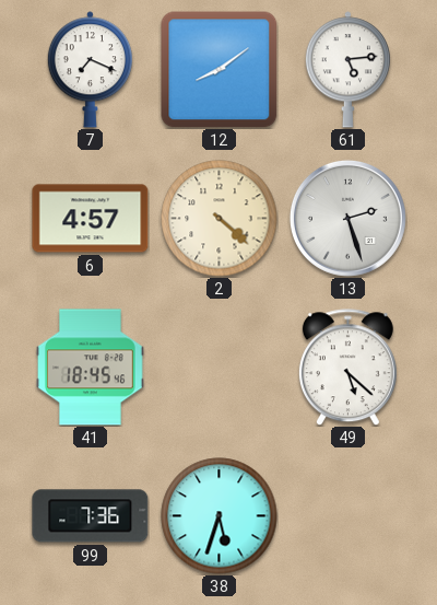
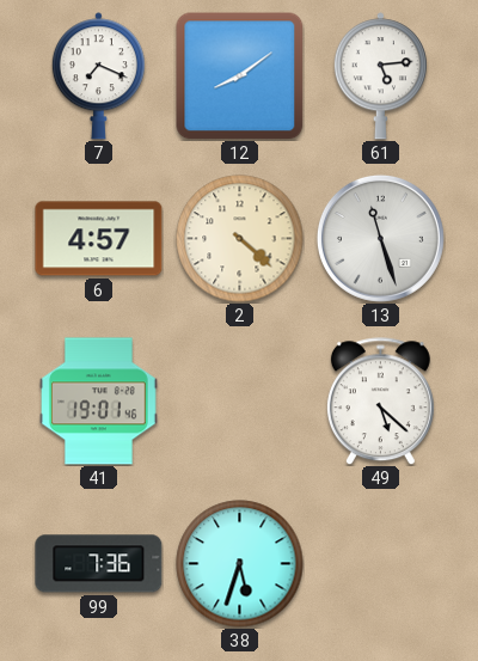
13: 2:27 -> 11:27
41: 18:45 -> 19:01
